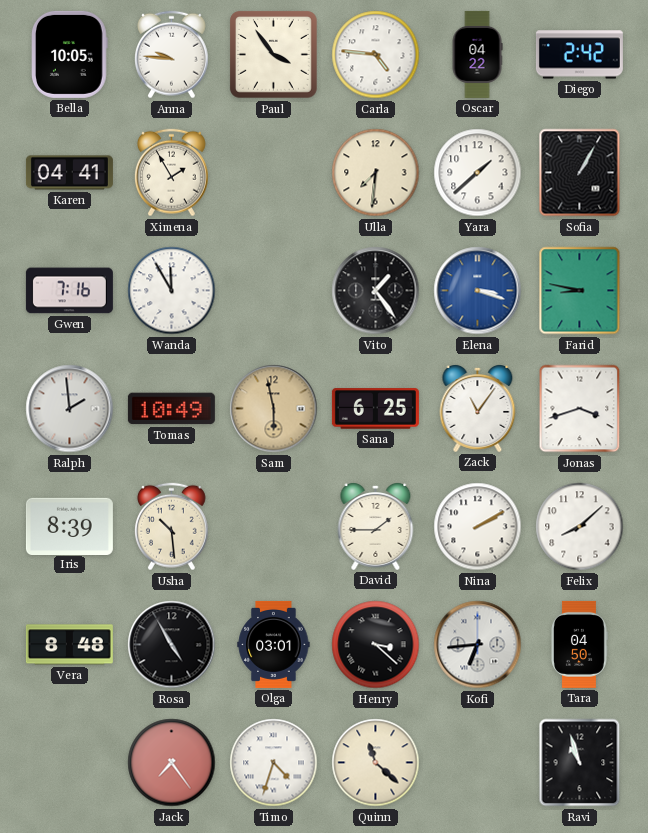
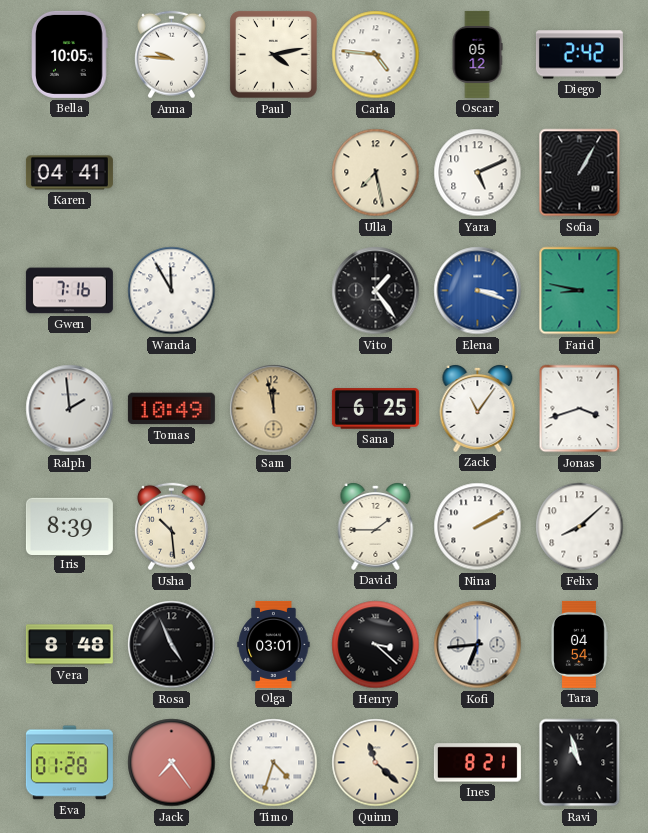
Paul: 3:54 -> 4:13
Oscar: 04:22 -> 05:12
Ximena: 1:55 -> none
Ulla: 7:31 -> 7:28
Yara: 1:38 -> 5:11
Sam: 5:58 -> 11:58
Rosa: 4:55 -> 4:56
Tara: 04:50 -> 04:54
Eva: none -> 01:28
Ines: none -> 8:21
